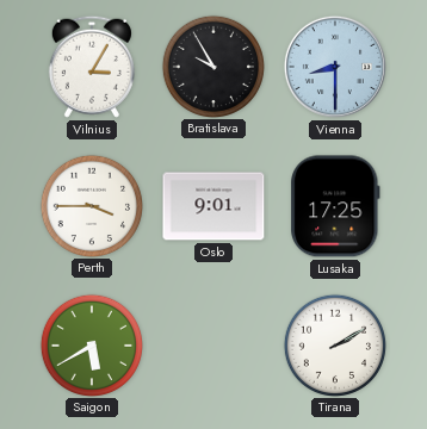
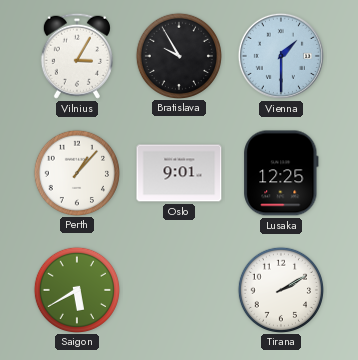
Vienna: 8:30 -> 1:30
Perth: 3:45 -> 1:07
Lusaka: 17:25 -> 12:25
